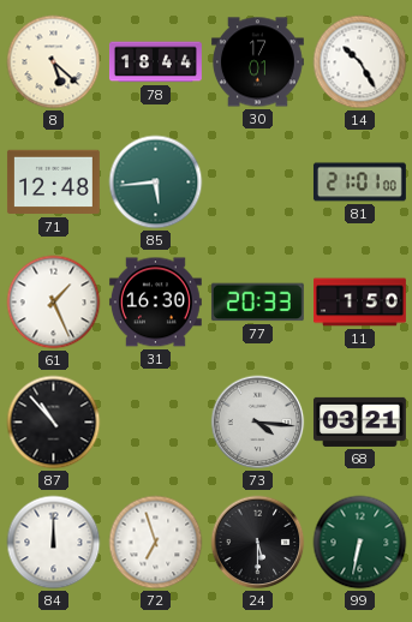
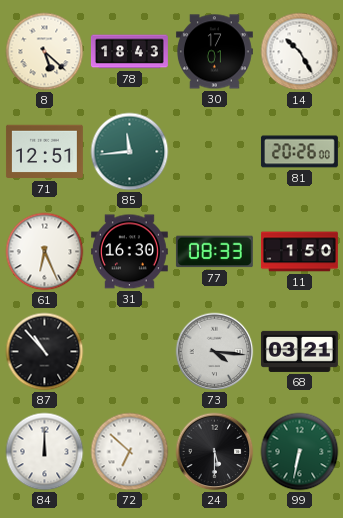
78: 18:44 -> 18:43
71: 12:48 -> 12:51
85: 5:44 -> 11:44
81: 21:01 -> 20:26
61: 1:26 -> 6:26
77: 20:33 -> 08:33
72: 6:57 -> 6:52
